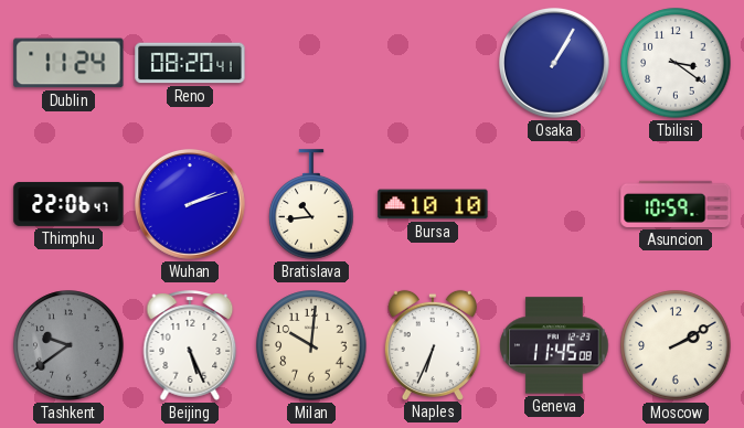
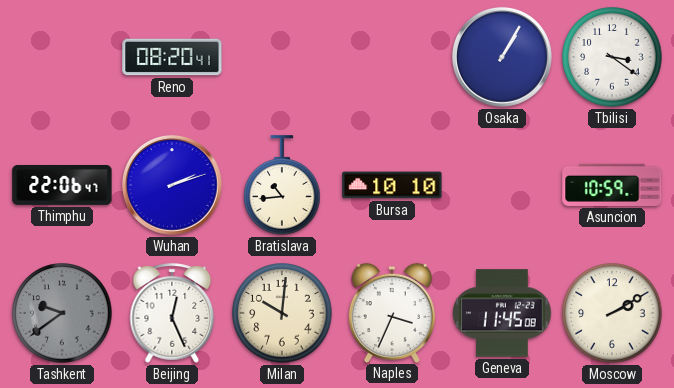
Dublin: 11:24 -> none
Beijing: 5:26 -> 12:26
Naples: 6:34 -> 3:34
